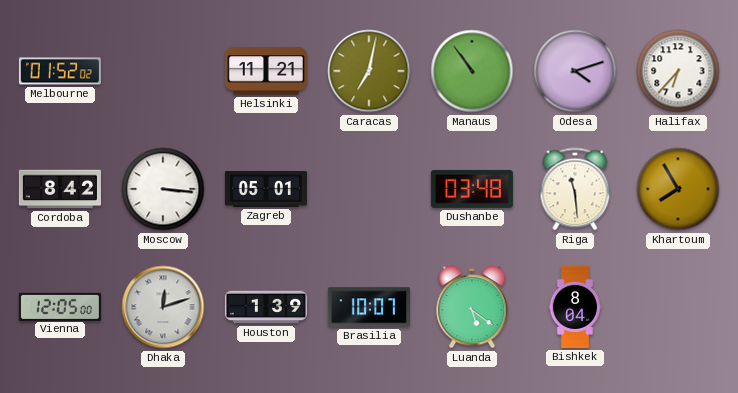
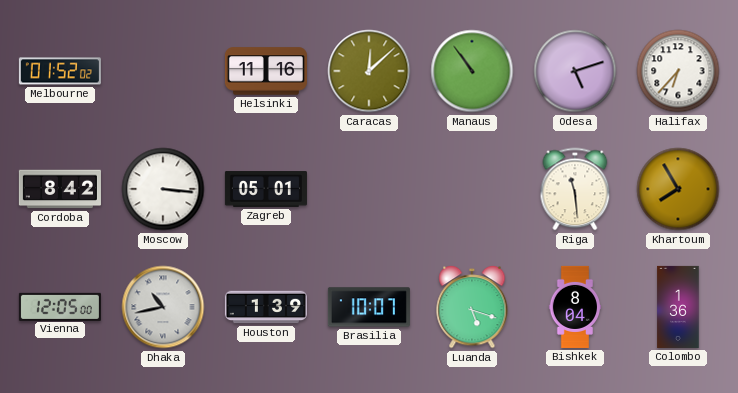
Helsinki: 11:21 -> 11:16
Caracas: 7:02 -> 12:08
Odesa: 4:12 -> 5:12
Dushanbe: 03:48 -> none
Dhaka: 12:12 -> 10:43
Luanda: 5:21 -> 5:18
Colombo: none -> 1:36
